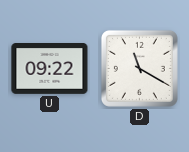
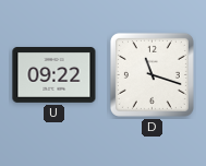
D: 11:20 -> 11:18
